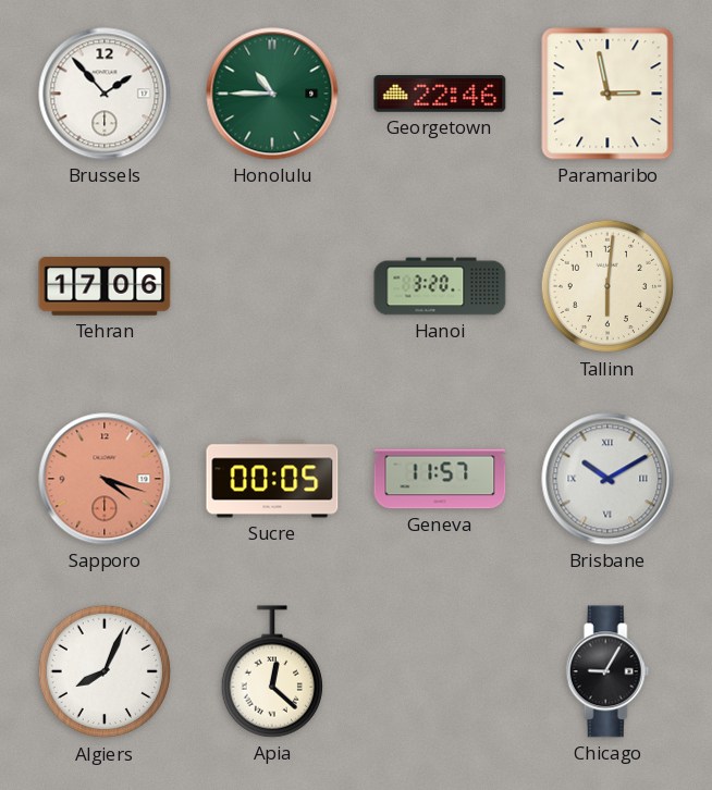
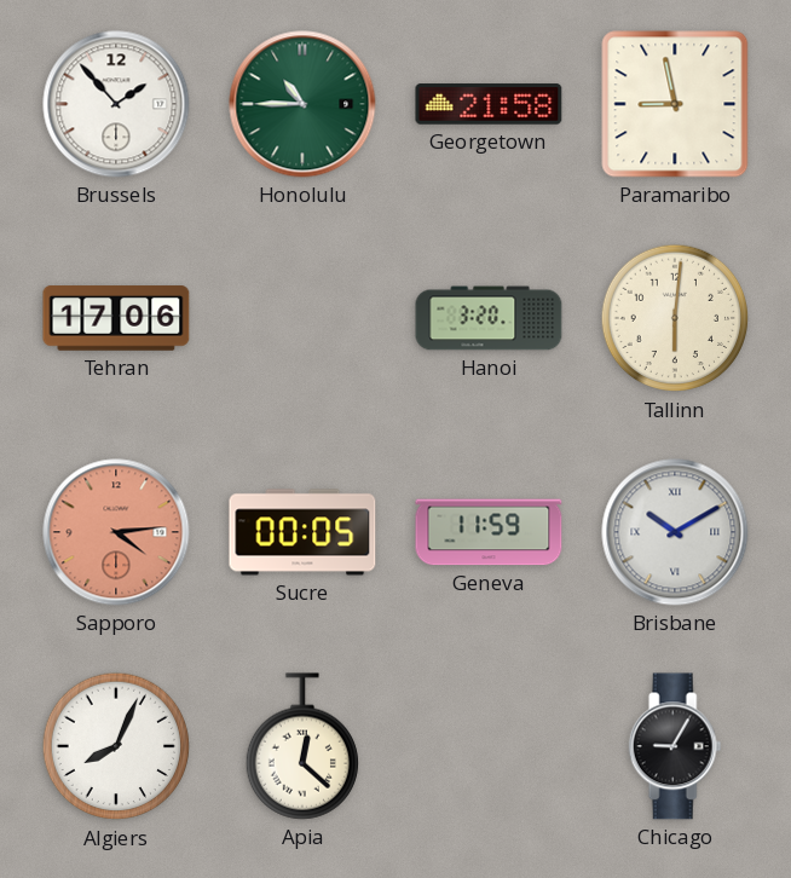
Georgetown: 22:46 -> 21:58
Paramaribo: 2:58 -> 8:58
Sapporo: 4:18 -> 4:14
Geneva: 11:57 -> 11:59
